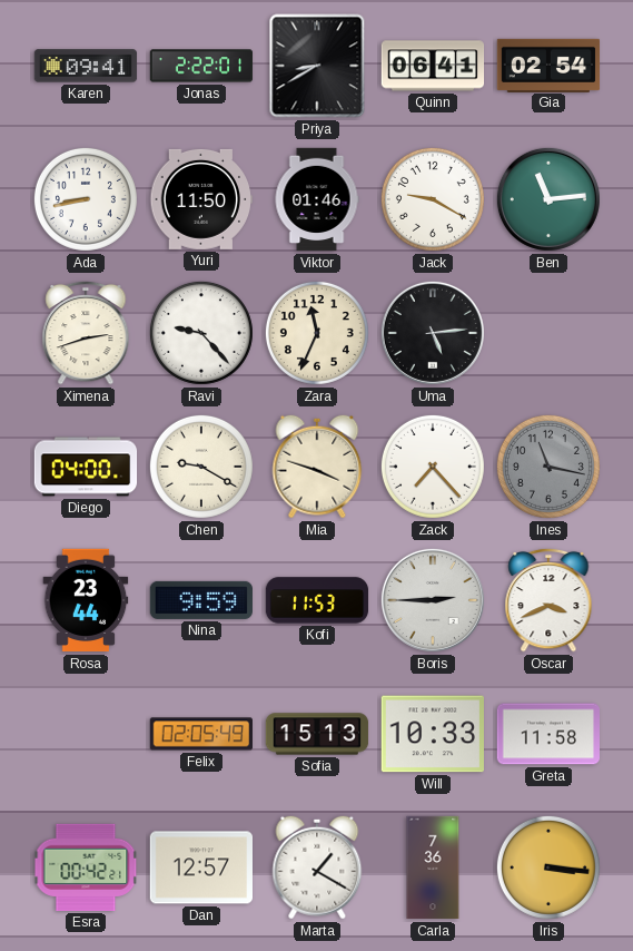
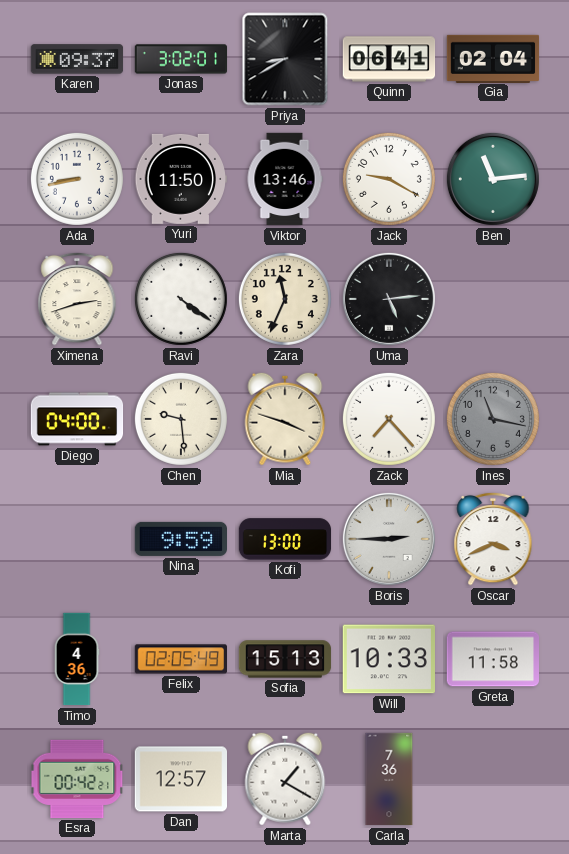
Karen: 09:41 -> 09:37
Jonas: 2:22 -> 3:02
Gia: 02:54 -> 02:04
Viktor: 01:46 -> 13:46
Ravi: 9:23 -> 4:21
Chen: 9:20 -> 9:29
Rosa: 23:44 -> none
Kofi: 11:53 -> 13:00
Timo: none -> 4:36
Iris: 3:16 -> none
